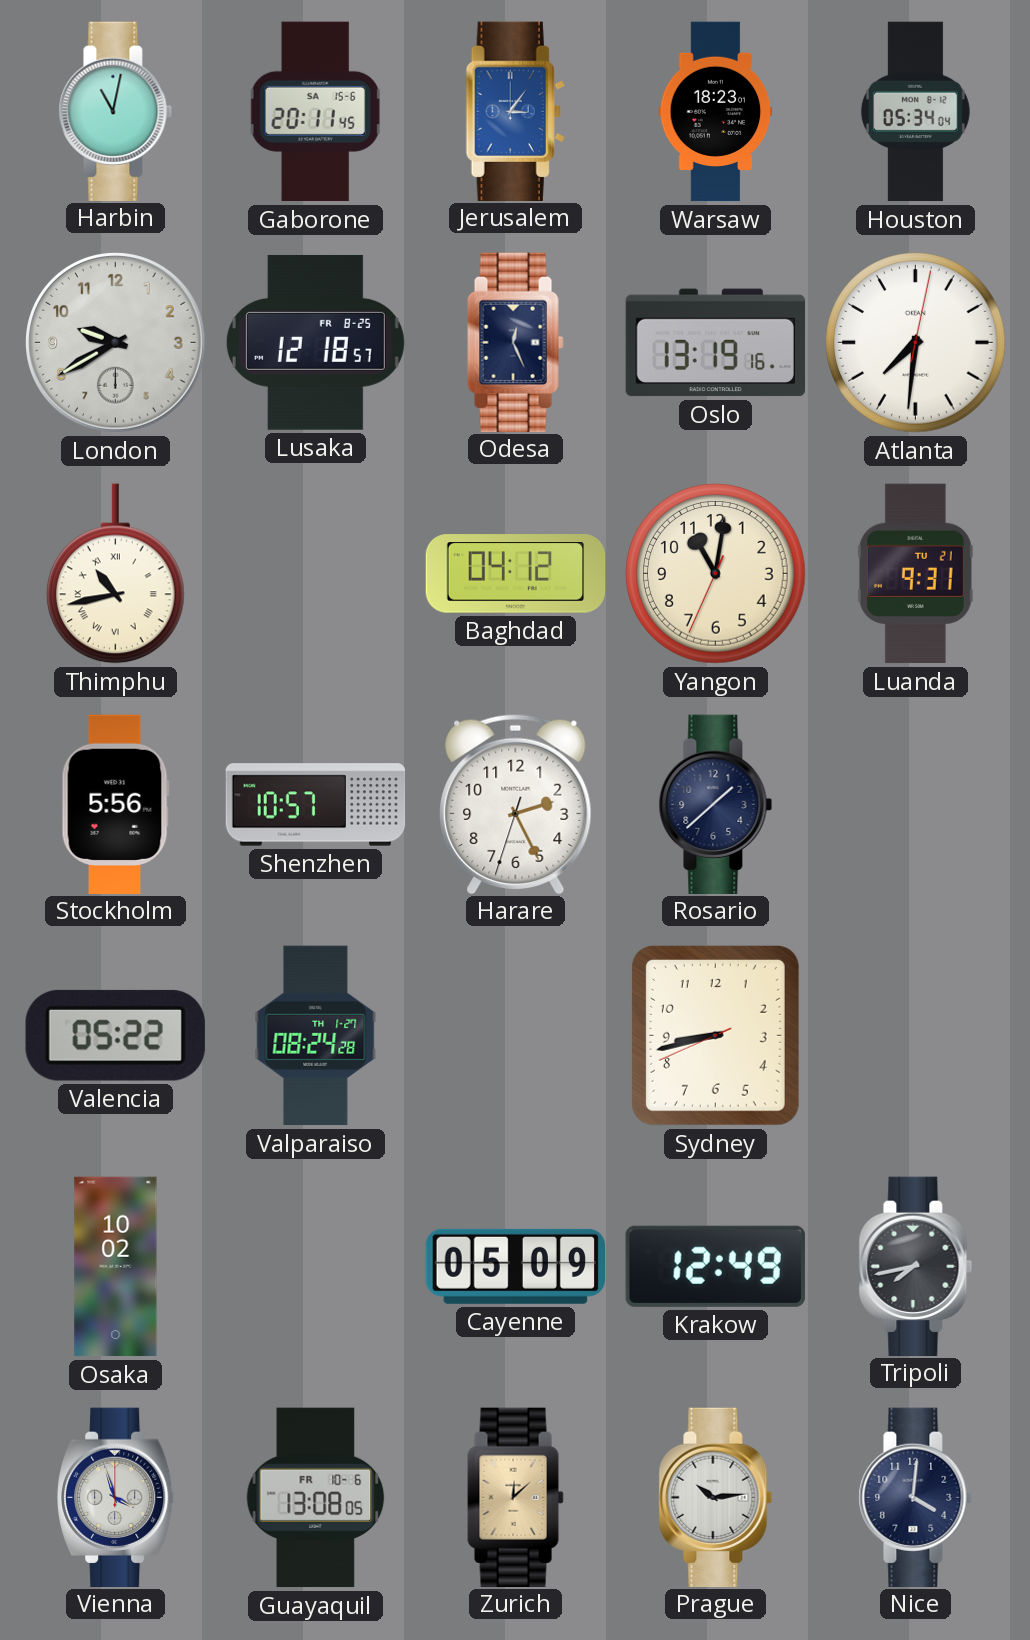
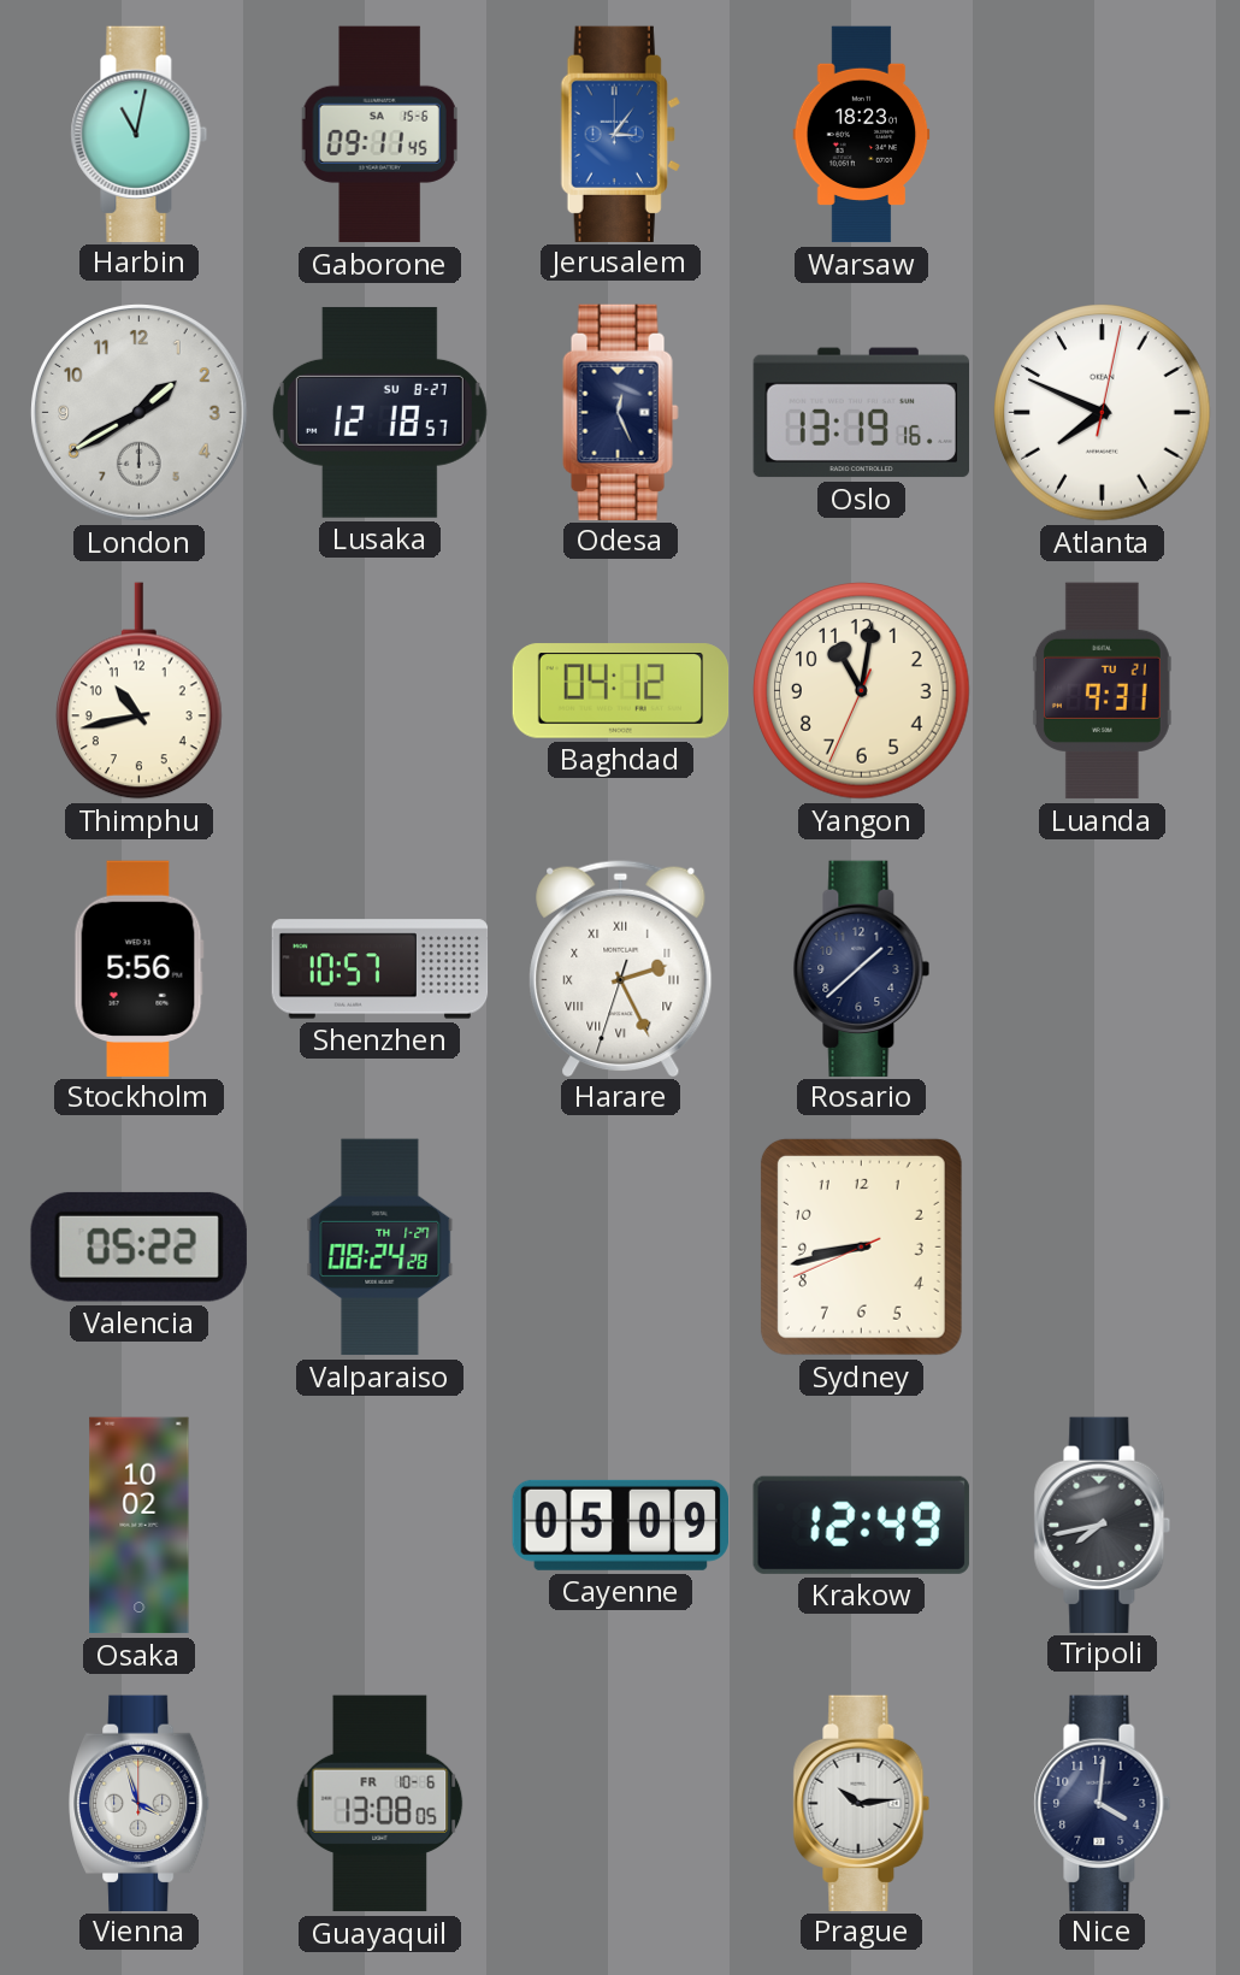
Gaborone: 20:11 -> 09:11
Houston: 05:34 -> none
London: 9:40 -> 1:40
Lusaka date: FR 8-25 -> SU 8-27
Atlanta: 7:31 -> 7:49
Thimphu numerals: Roman -> Arabic
Harare numerals: Arabic -> Roman
Zurich: 12:08 -> none
